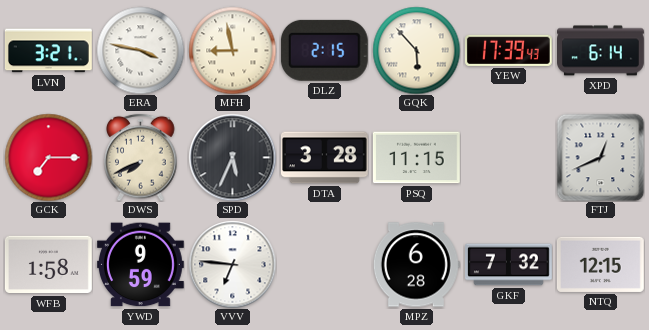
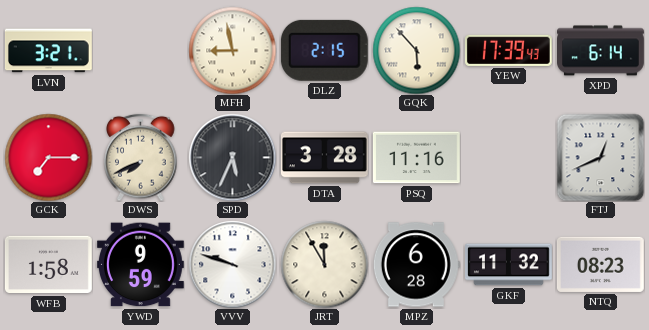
ERA: 3:47 -> none
PSQ: 11:15 -> 11:16
VVV: 6:46 -> 9:48
JRT: none -> 11:55
GKF: 7:32 -> 11:32
NTQ: 12:15 -> 08:23
